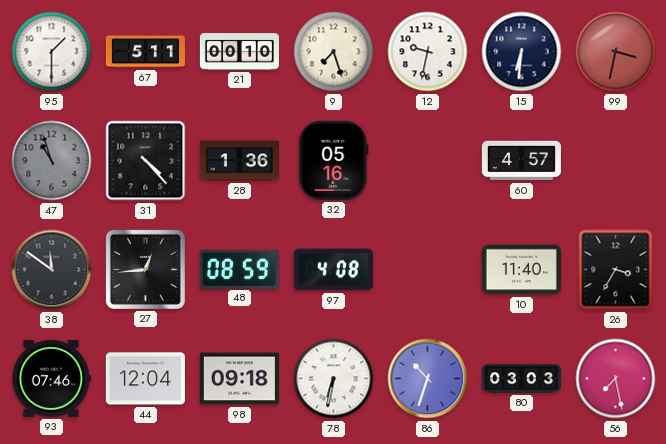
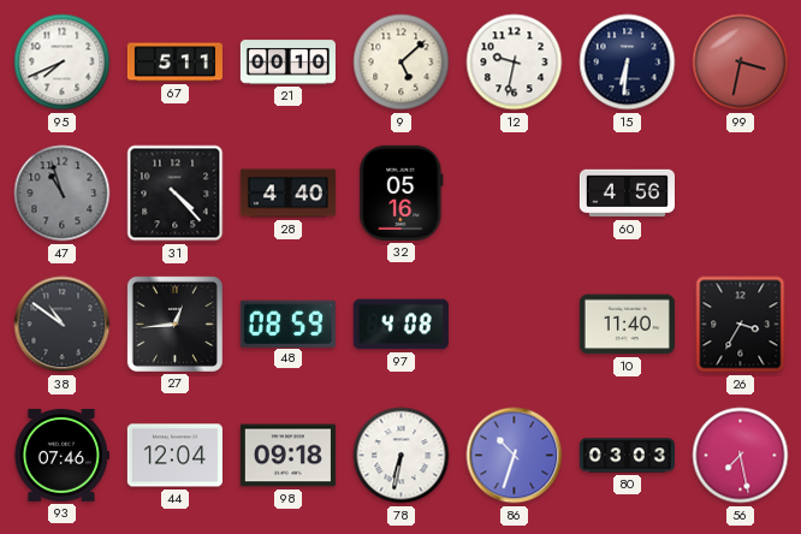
95: 1:30 -> 7:41
9: 7:27 -> 5:08
28: 1:36 -> 4:40
60: 4:57 -> 4:56
38: 11:51 -> 10:51
